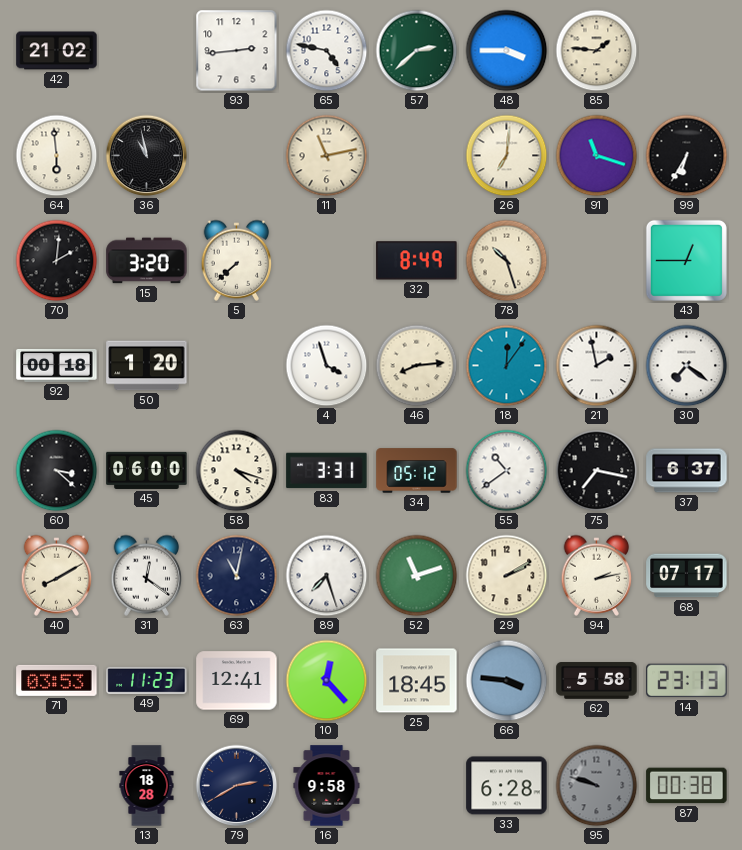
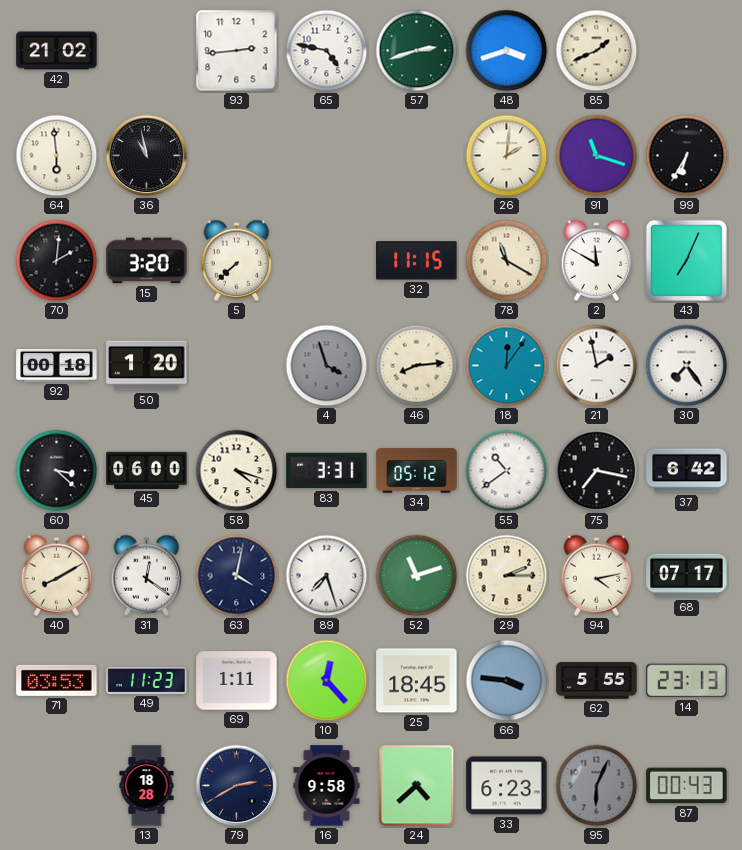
57: 2:38 -> 2:42
48: 3:45 -> 3:42
85: 1:46 -> 1:41
11: 11:13 -> none
26: 7:01 -> 2:01
32: 8:49 -> 11:15
78: 10:27 -> 11:20
2: none -> 11:50
43: 12:45 -> 7:04
4 dial: white -> grey
30: 7:21 -> 7:24
37: 6:37 -> 6:42
63: 11:02 -> 4:02
29: 2:10 -> 2:15
94: 2:13 -> 4:13
69: 12:41 -> 1:11
62: 5:58 -> 5:55
24: none -> 4:38
33: 6:28 -> 6:23
95: 9:48 -> 6:04
87: 00:38 -> 00:43
